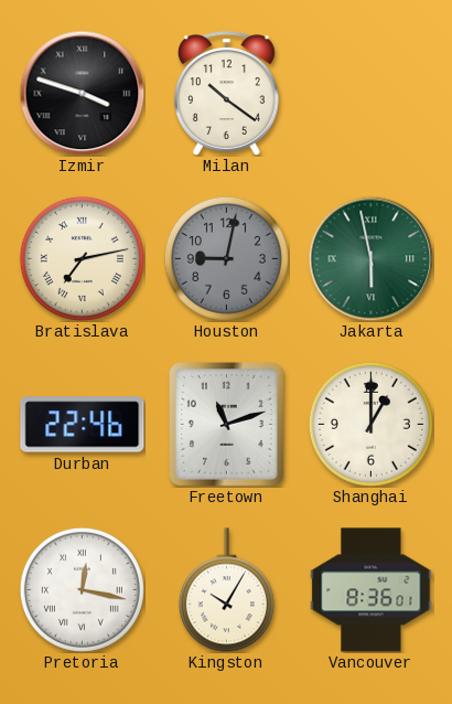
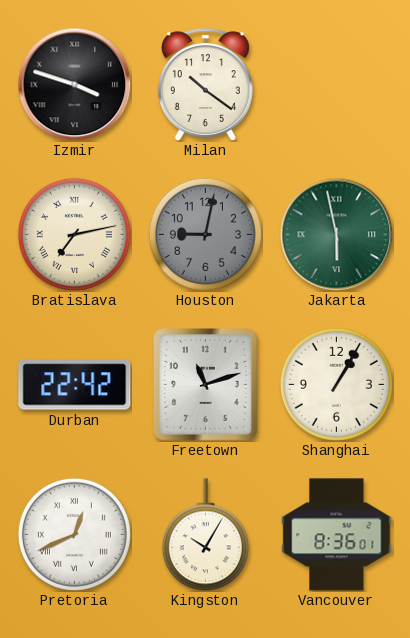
Durban: 22:46 -> 22:42
Shanghai: 1:00 -> 1:05
Pretoria: 12:17 -> 12:41
